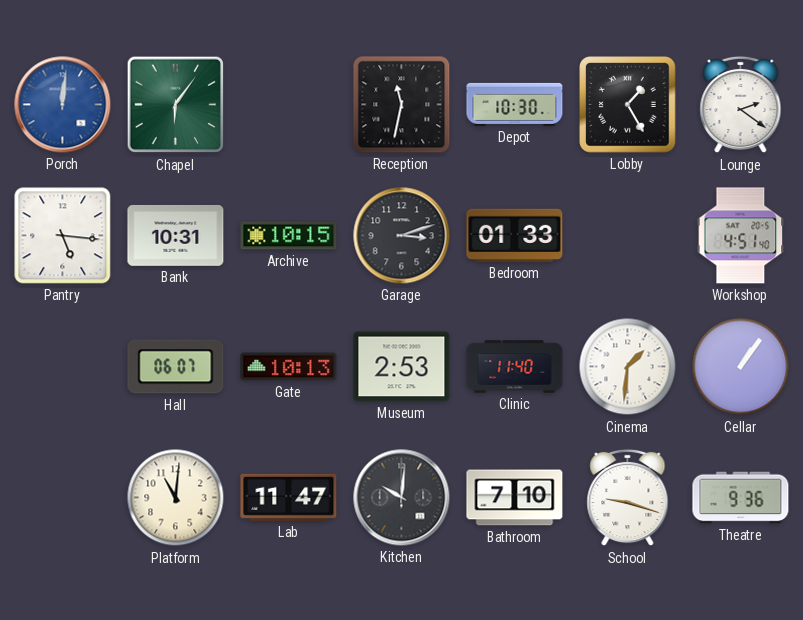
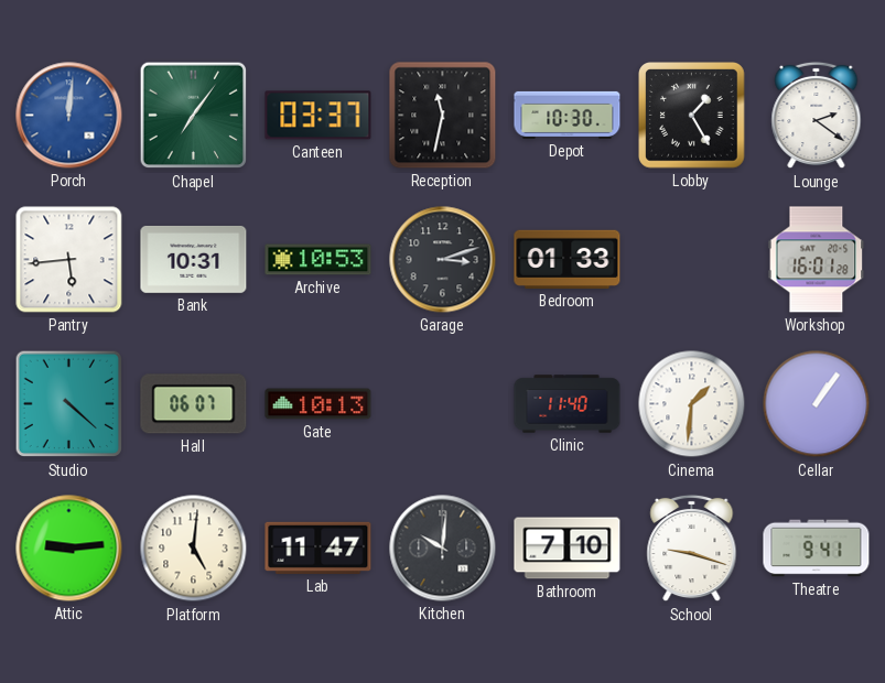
Chapel: 6:06 -> 7:06
Canteen: none -> 03:37
Pantry: 5:16 -> 5:44
Archive: 10:15 -> 10:53
Workshop: 4:51 -> 16:01
Studio: none -> 4:22
Museum: 2:53 -> none
Attic: none -> 9:14
Platform: 11:01 -> 5:01
Theatre: 9:36 -> 9:41
